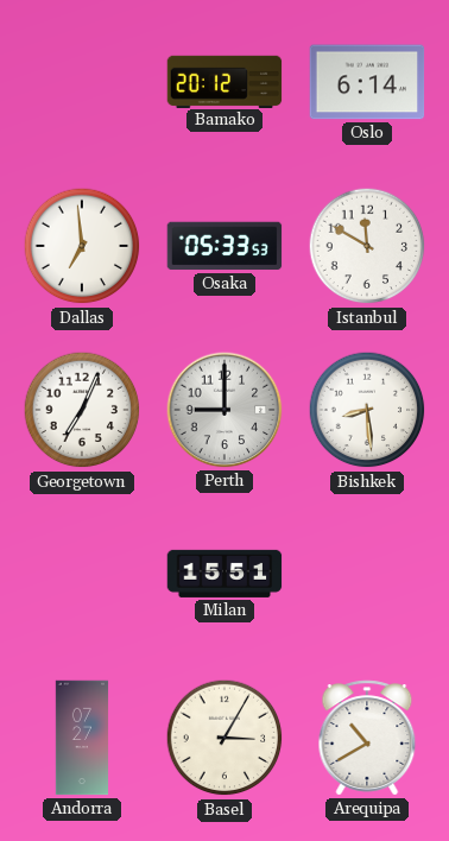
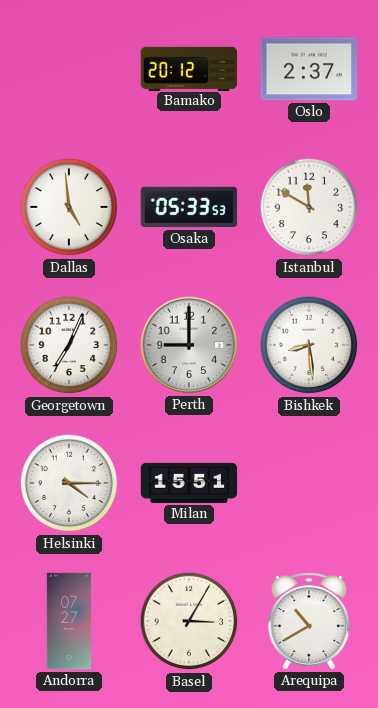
Oslo: 6:14 -> 2:37
Dallas: 6:59 -> 4:59
Helsinki: none -> 4:15
